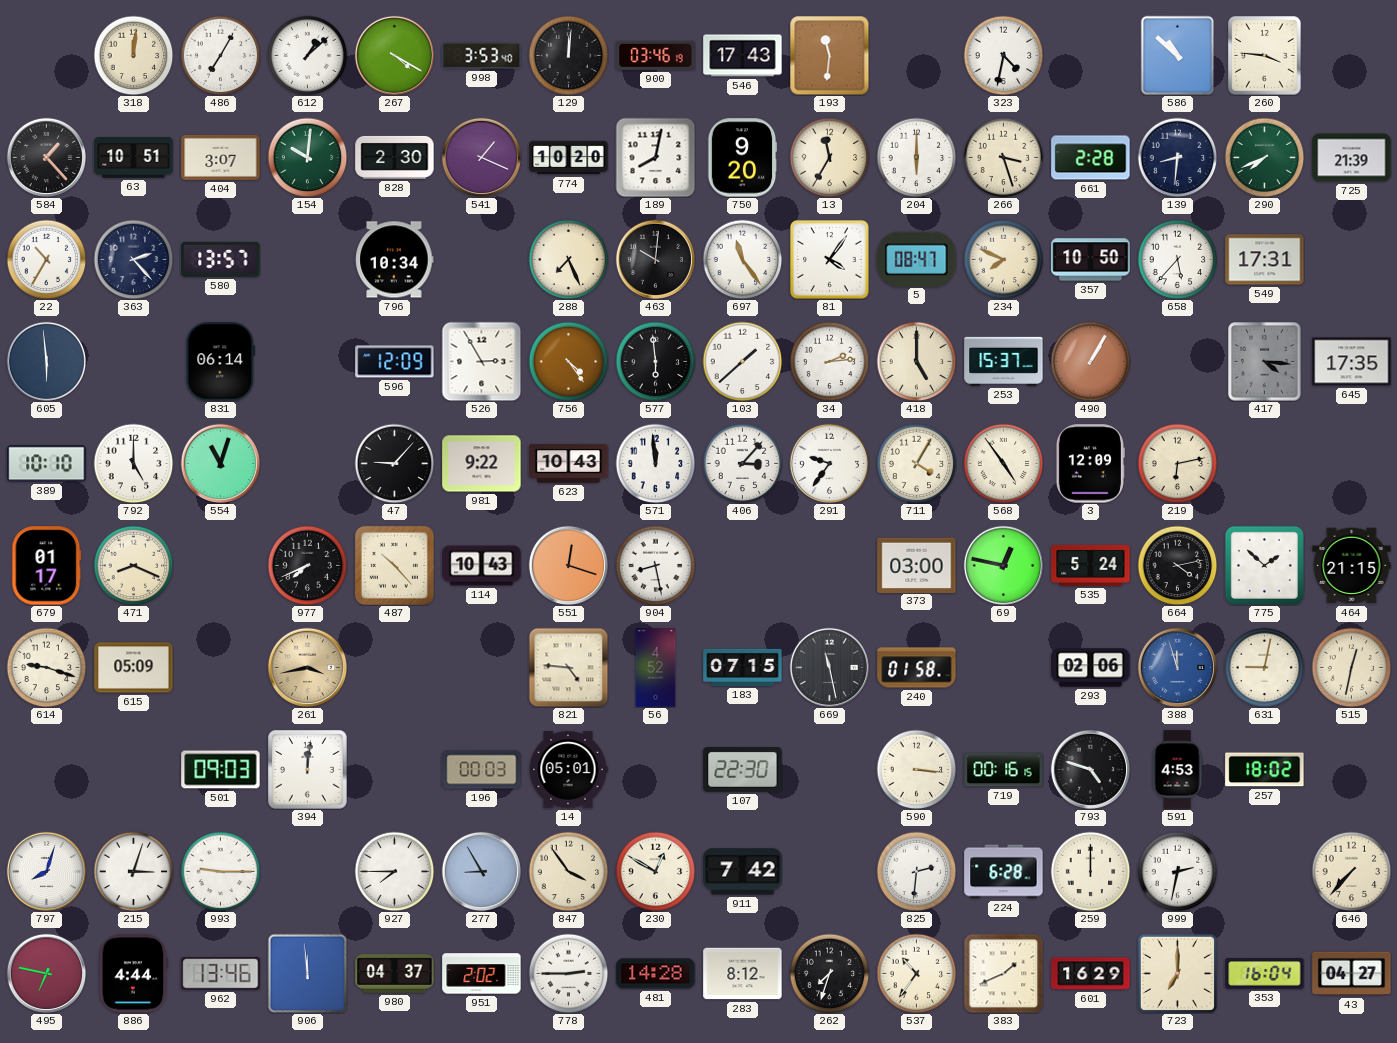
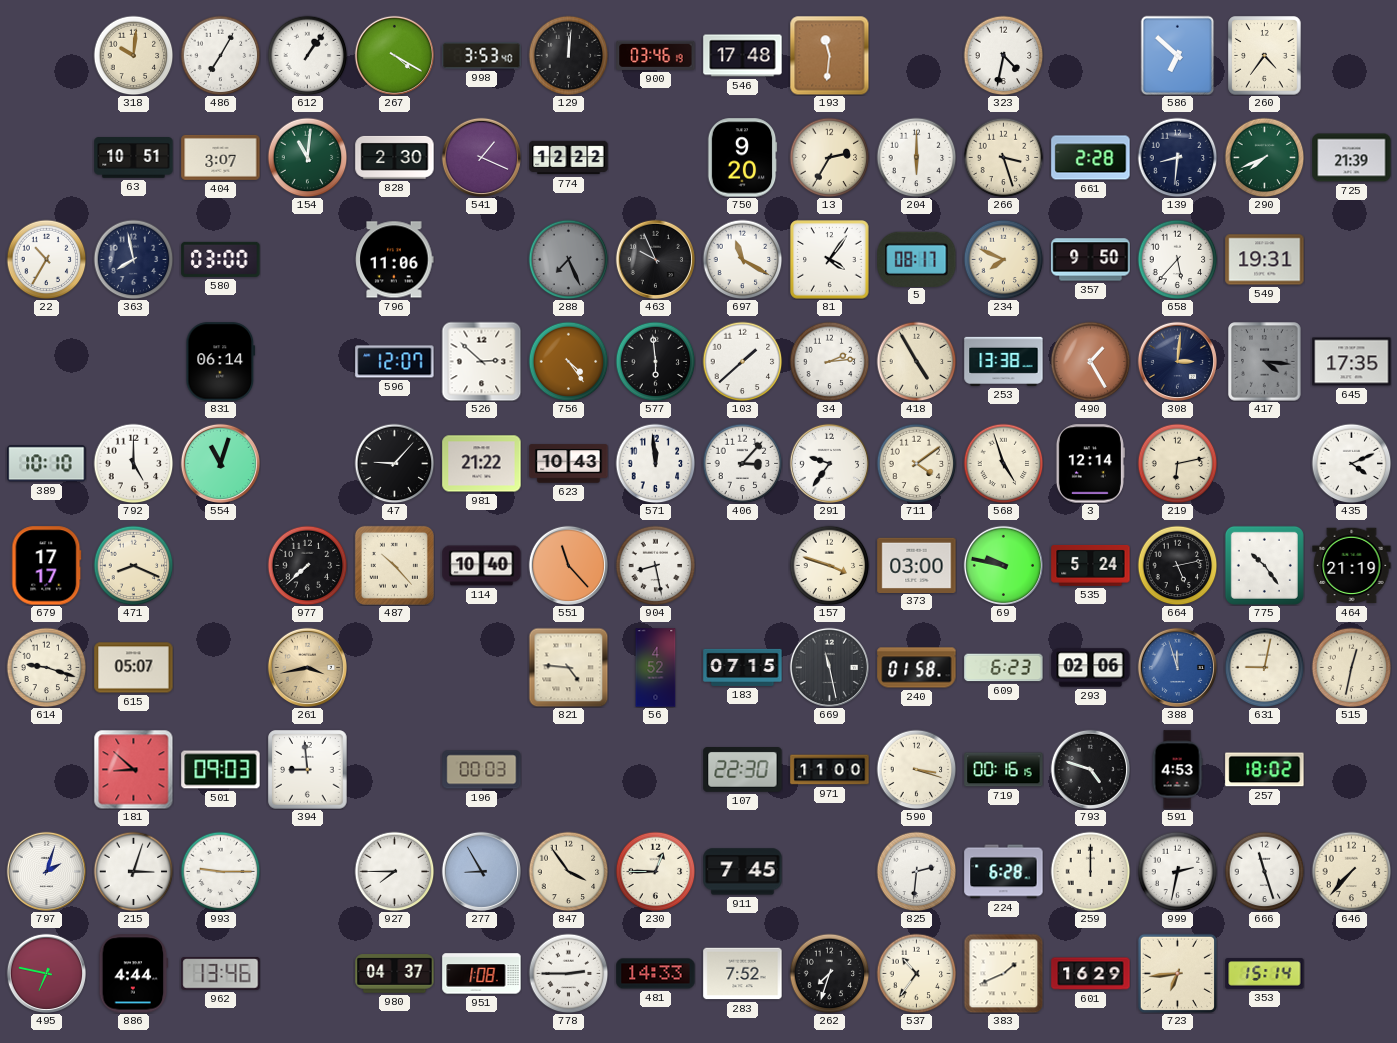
318: 12:01 -> 10:01
612: 1:08 -> 1:06
546: 17:43 -> 17:48
586: 10:52 -> 6:52
260: 3:46 -> 4:36
584: 1:23 -> none
154: 10:01 -> 11:01
774: 10:20 -> 12:22
189: 8:02 -> none
13: 11:35 -> 2:35
363: 2:23 -> 7:58
580: 13:57 -> 03:00
796: 10:34 -> 11:06
288 dial: cream -> grey
463: 10:01 -> 9:56
697: 11:24 -> 11:20
5: 08:47 -> 08:17
357: 10:50 -> 9:50
549: 17:31 -> 19:31
605: 5:59 -> none
596: 12:09 -> 12:07
526: 2:55 -> 2:52
418: 5:00 -> 4:55
253: 15:37 -> 13:38
490: 1:05 -> 1:25
308: none -> 3:01
981: 9:22 -> 21:22
711: 4:05 -> 4:09
568: 4:54 -> 4:57
3: 12:09 -> 12:14
435: none -> 4:11
679: 01:17 -> 17:17
977: 7:41 -> 7:38
114: 10:43 -> 10:40
551: 12:18 -> 11:23
157: none -> 3:48
69: 12:47 -> 9:47
664: 4:13 -> 5:13
775: 1:52 -> 10:24
464: 21:15 -> 21:19
615: 05:09 -> 05:07
609: none -> 6:23
181: none -> 8:52
394: 12:01 -> 8:59
14: 05:01 -> none
971: none -> 11:00
590: 3:16 -> 3:18
797: 8:03 -> 2:03
230: 12:50 -> 12:45
911: 7:42 -> 7:45
666: none -> 11:27
906: 11:59 -> none
951: 2:02 -> 1:08
481: 14:28 -> 14:33
283: 8:12 -> 7:52
723: 7:00 -> 6:44
353: 16:04 -> 15:14
43: 04:27 -> none
